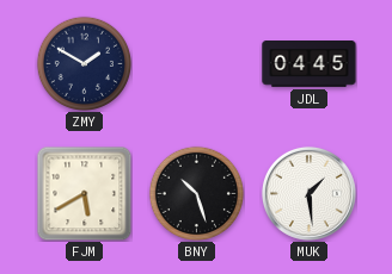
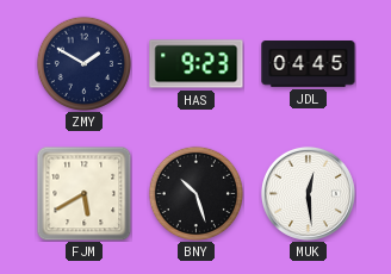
HAS: none -> 9:23
MUK: 1:29 -> 12:29
